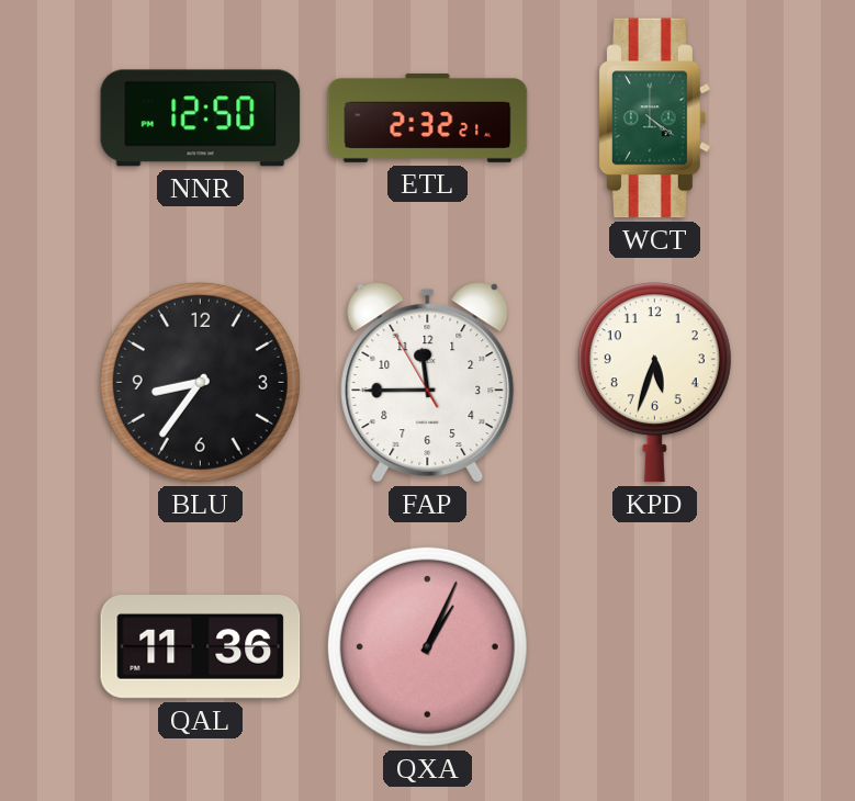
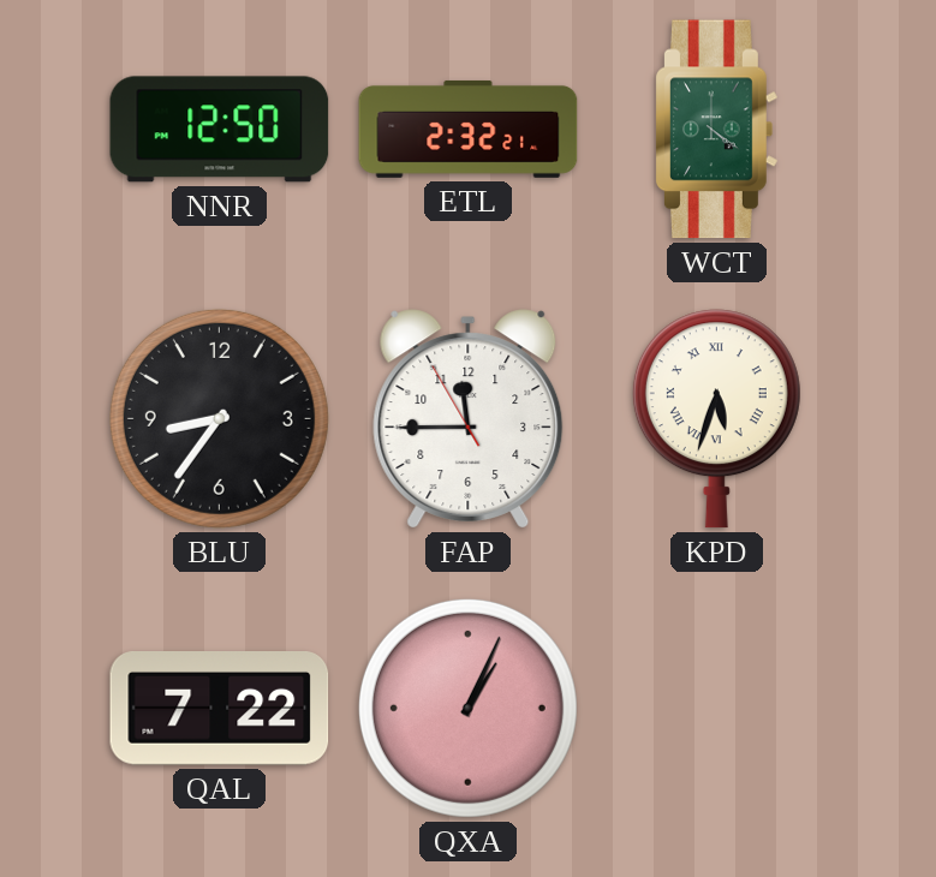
KPD numerals: Arabic -> Roman
QAL: 11:36 -> 7:22
